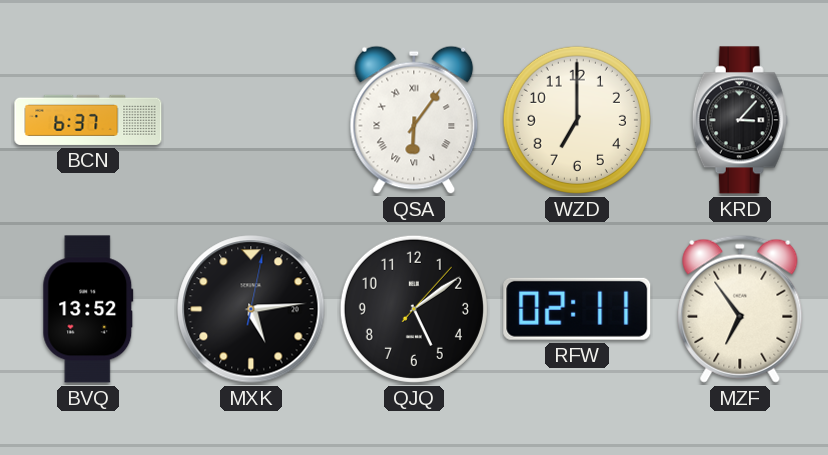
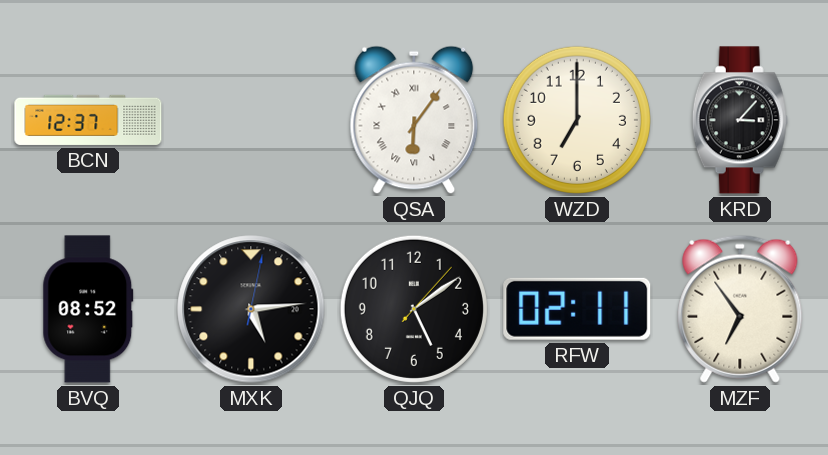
BCN: 6:37 -> 12:37
BVQ: 13:52 -> 08:52
